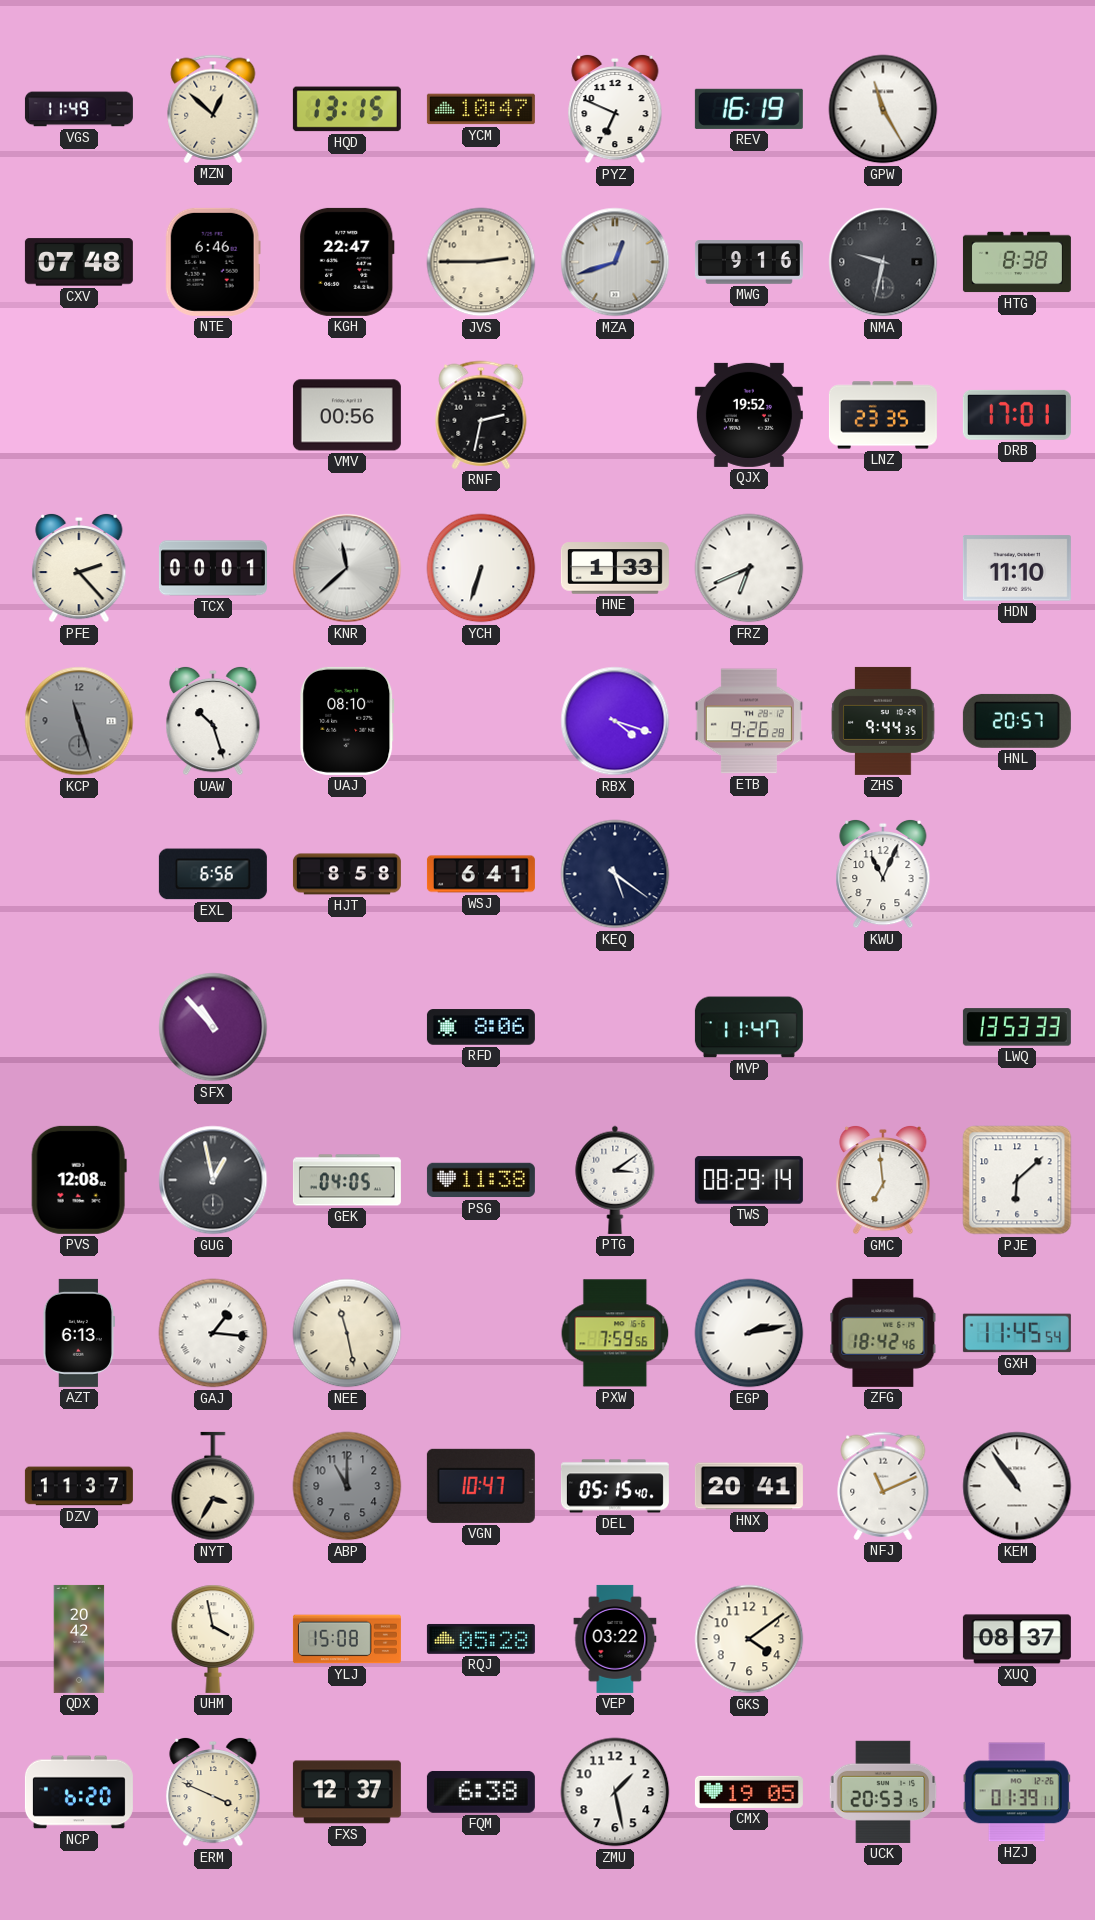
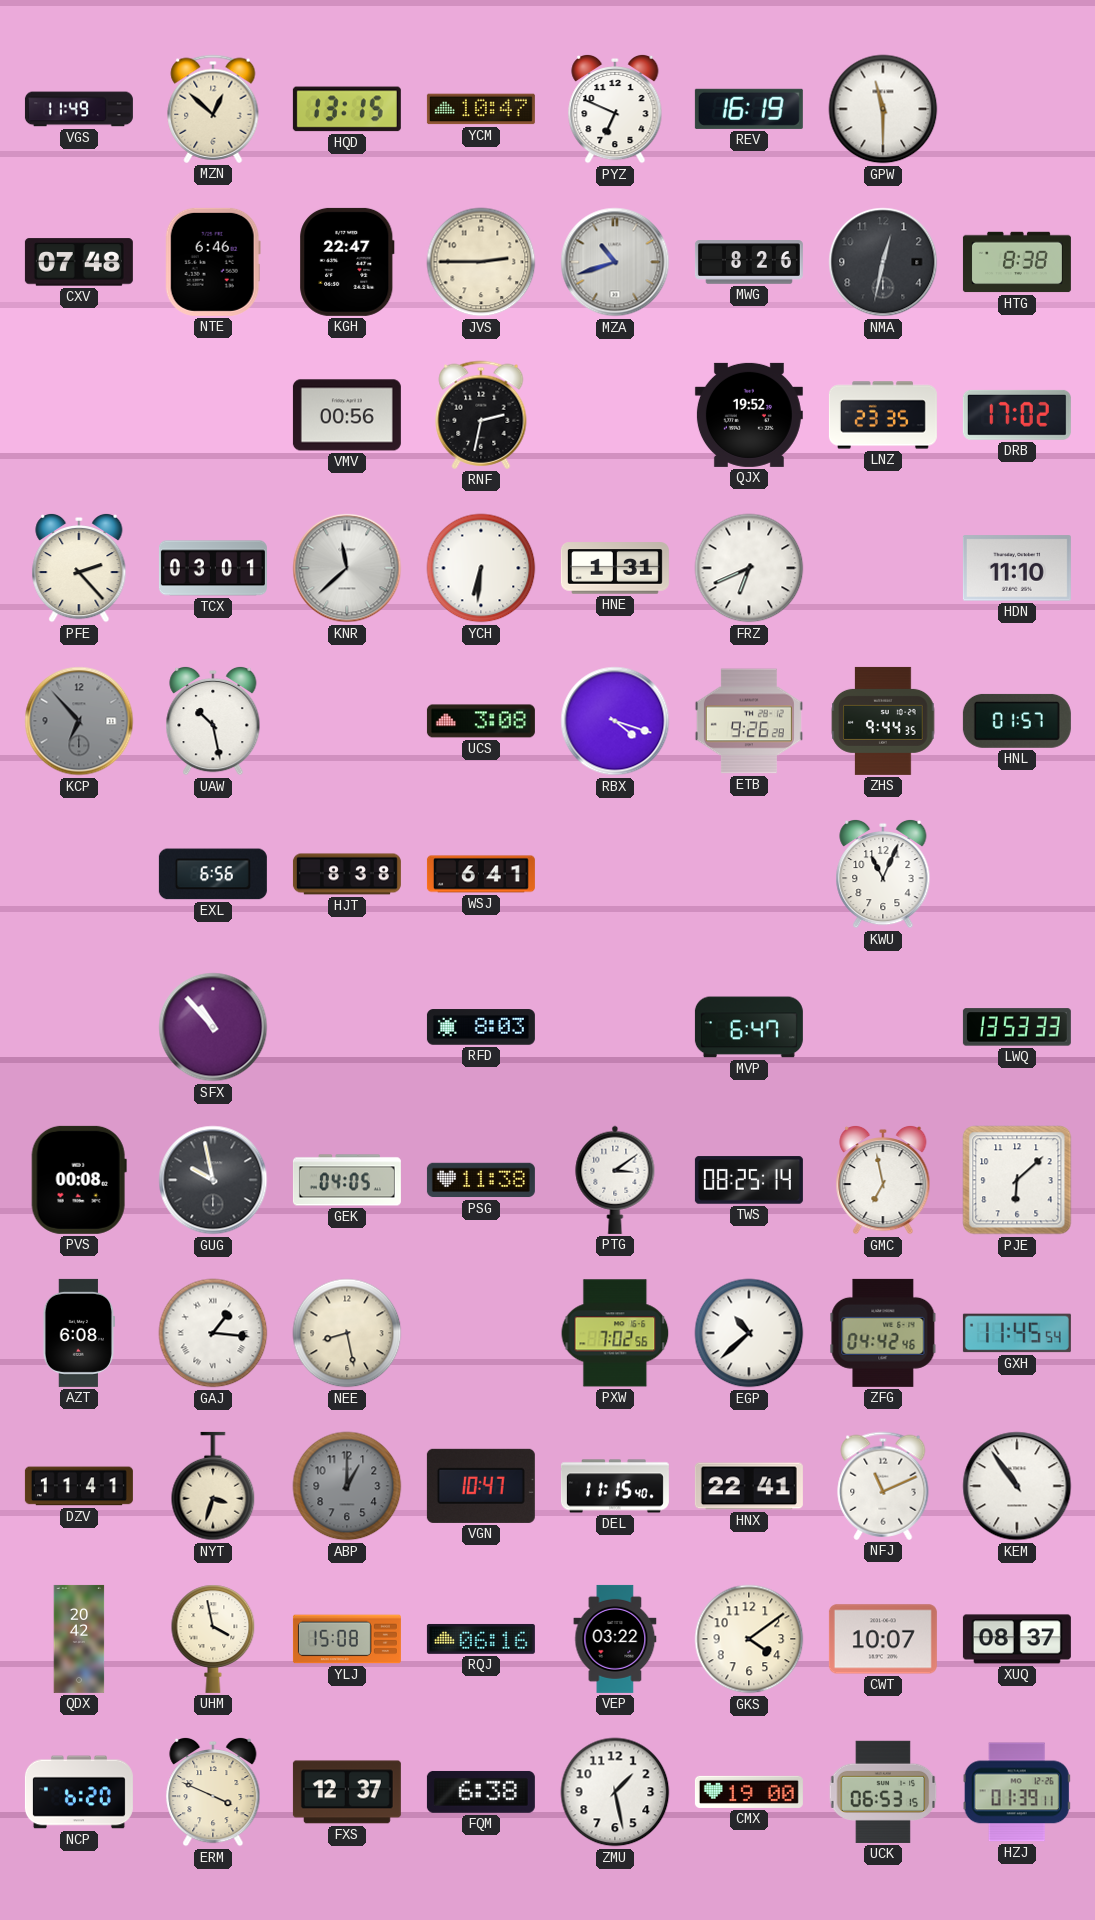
GPW: 11:25 -> 11:30
MZA: 12:42 -> 10:42
MWG: 9:16 -> 8:26
NMA: 9:32 -> 12:32
DRB: 17:01 -> 17:02
TCX: 00:01 -> 03:01
YCH: 6:33 -> 6:31
HNE: 1:33 -> 1:31
KCP: 11:27 -> 6:53
UAW: 10:27 -> 10:28
UAJ: 08:10 -> none
UCS: none -> 3:08
HNL: 20:57 -> 01:57
HJT: 8:58 -> 8:38
KEQ: 5:21 -> none
RFD: 8:06 -> 8:03
MVP: 11:47 -> 6:47
PVS: 12:08 -> 00:08
GUG: 12:58 -> 9:58
TWS: 08:29 -> 08:25
GMC: 6:59 -> 6:58
AZT: 6:13 -> 6:08
NEE: 11:28 -> 8:28
PXW: 7:59 -> 7:02
EGP: 2:13 -> 10:38
ZFG: 18:42 -> 04:42
DZV: 11:37 -> 11:41
NYT: 3:35 -> 3:33
ABP: 11:00 -> 1:00
DEL: 05:15 -> 11:15
HNX: 20:41 -> 22:41
RQJ: 05:28 -> 06:16
CWT: none -> 10:07
CMX: 19:05 -> 19:00
UCK: 20:53 -> 06:53
